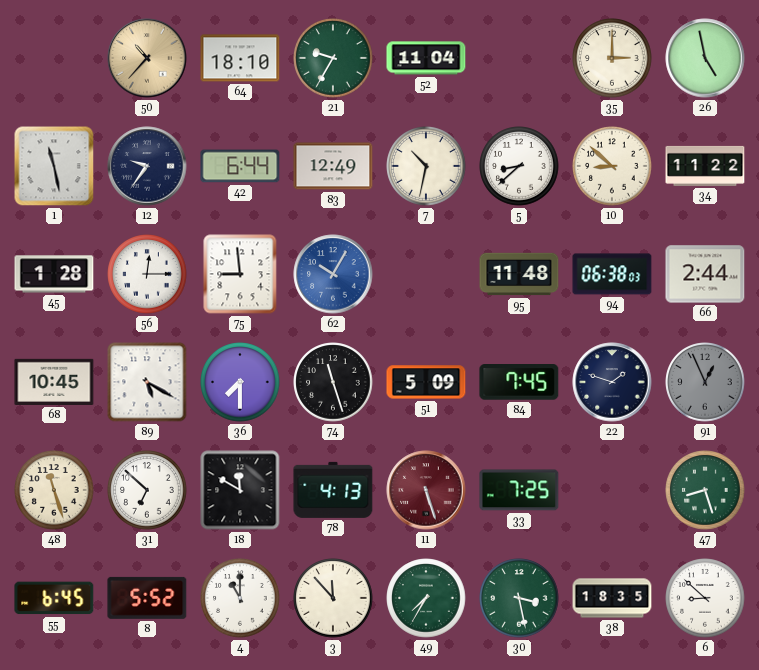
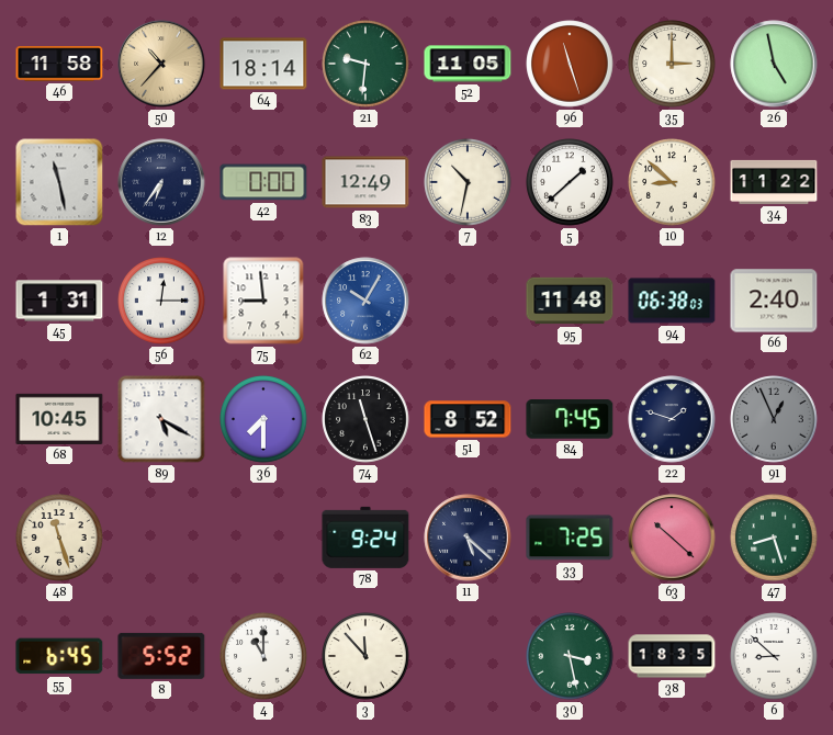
46: none -> 11:58
64: 18:10 -> 18:14
21: 9:35 -> 9:31
52: 11:04 -> 11:05
96: none -> 11:27
12: 9:36 -> 6:36
42: 6:44 -> 0:00
5: 8:38 -> 1:38
45: 1:28 -> 1:31
66: 2:44 -> 2:40
51: 5:09 -> 8:52
31: 6:52 -> none
18: 11:50 -> none
78: 4:13 -> 9:24
11: 5:27 -> 5:22
11 dial: burgundy -> navy
63: none -> 10:22
49: 7:35 -> none
